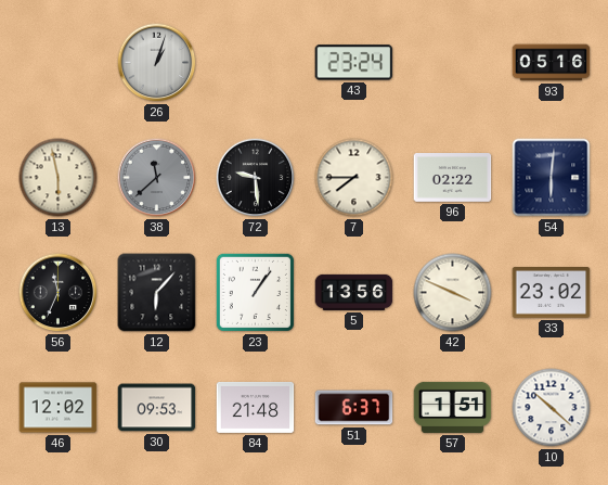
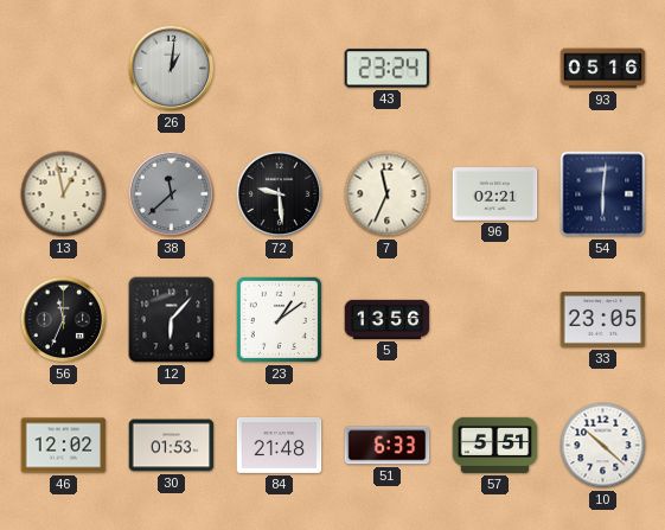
26: 1:03 -> 1:01
13: 5:58 -> 12:58
7: 7:45 -> 11:34
96: 02:22 -> 02:21
23: 1:06 -> 1:09
42: 3:49 -> none
33: 23:02 -> 23:05
30: 09:53 -> 01:53
51: 6:37 -> 6:33
57: 1:51 -> 5:51
